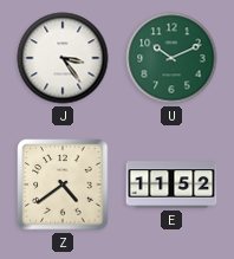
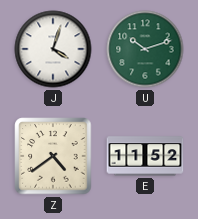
J: 3:24 -> 4:03
U: 10:11 -> 10:12
